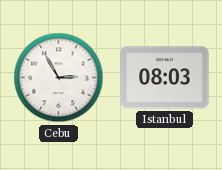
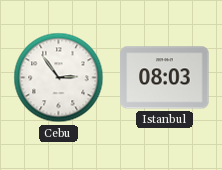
Cebu: 2:55 -> 2:54
